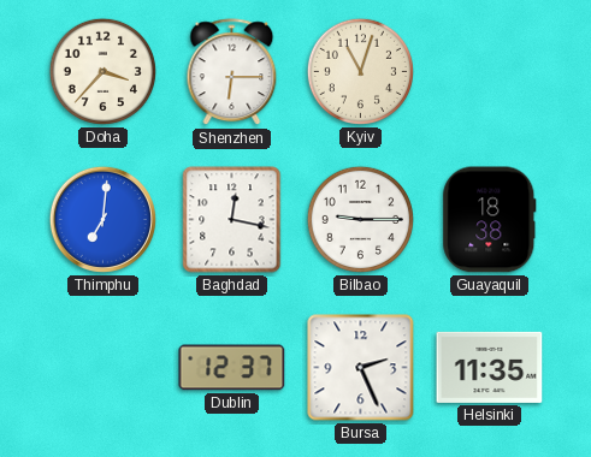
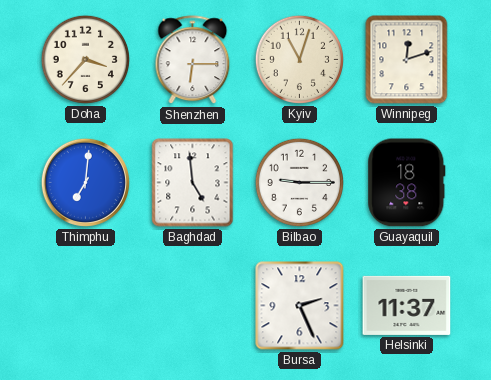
Winnipeg: none -> 12:12
Baghdad: 12:17 -> 4:59
Dublin: 12:37 -> none
Helsinki: 11:35 -> 11:37
